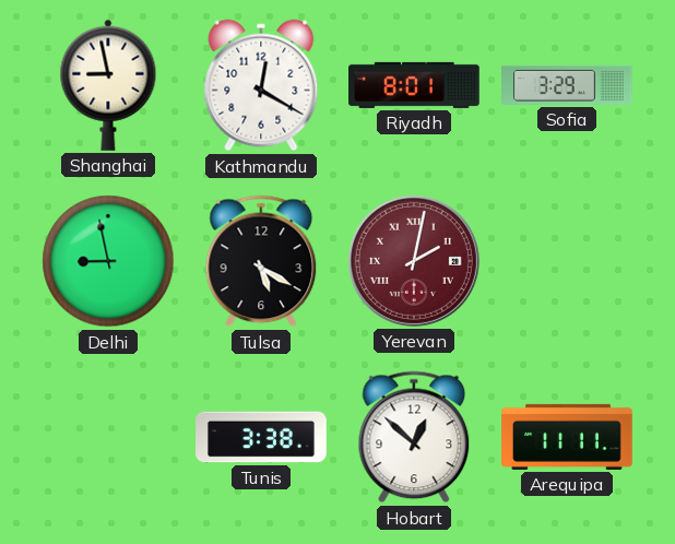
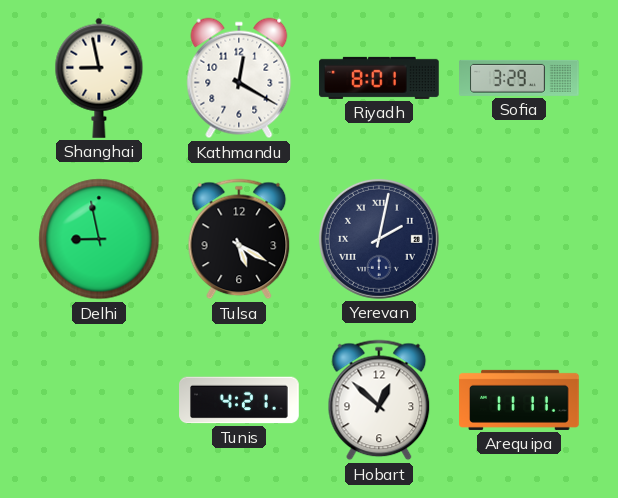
Yerevan dial: burgundy -> navy
Tunis: 3:38 -> 4:21
